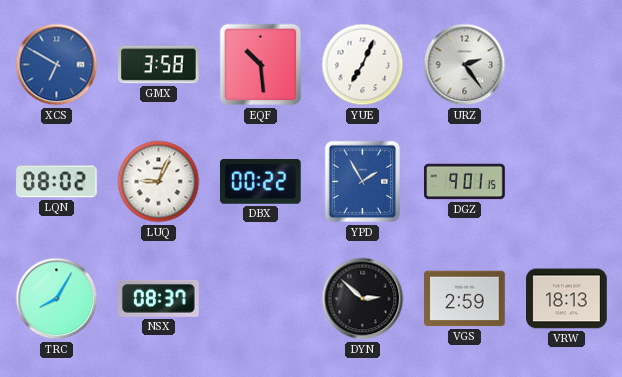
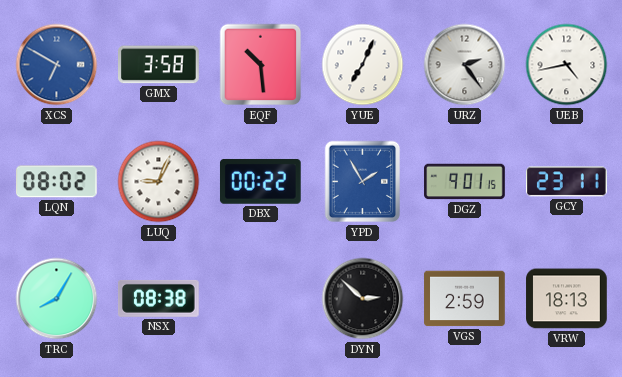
UEB: none -> 4:43
GCY: none -> 23:11
NSX: 08:37 -> 08:38
